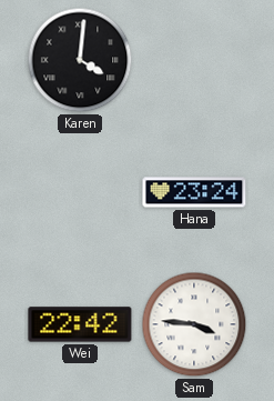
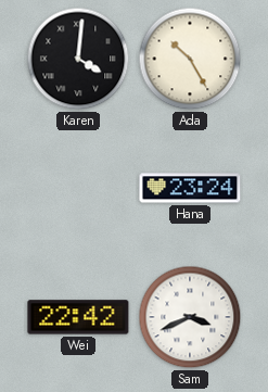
Ada: none -> 10:25
Sam: 3:46 -> 3:41
